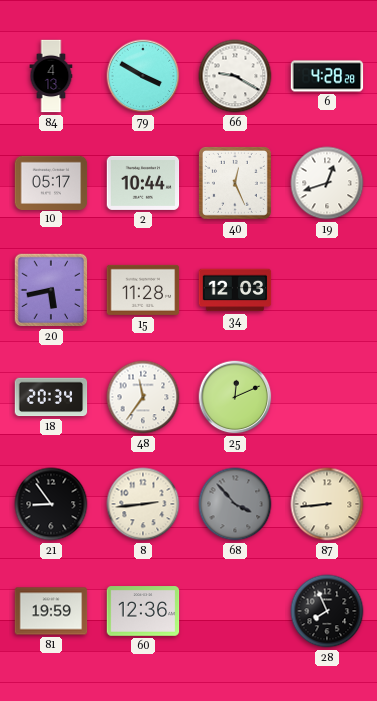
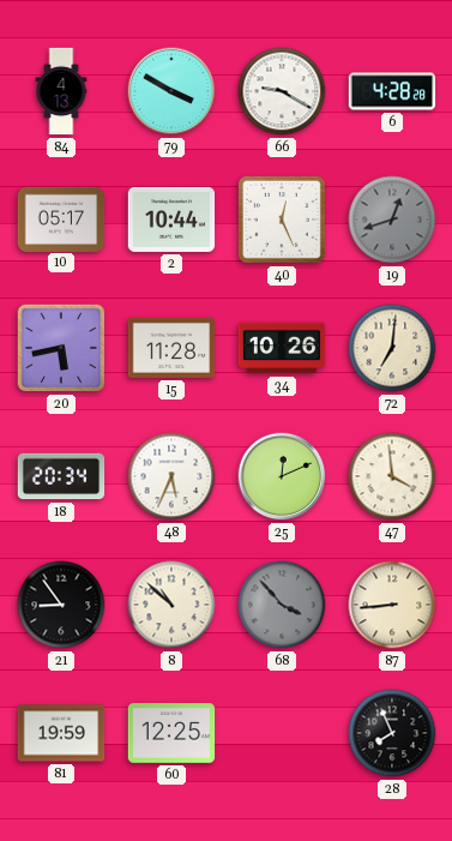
19 dial: white -> grey
34: 12:03 -> 10:26
72: none -> 7:01
48: 11:36 -> 5:34
47: none -> 3:59
8: 2:44 -> 10:52
60: 12:36 -> 12:25
